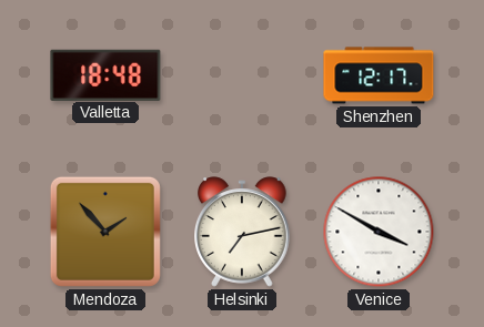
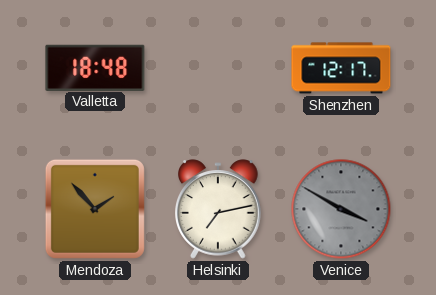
Venice dial: white -> grey
